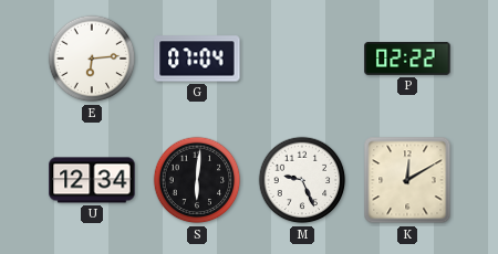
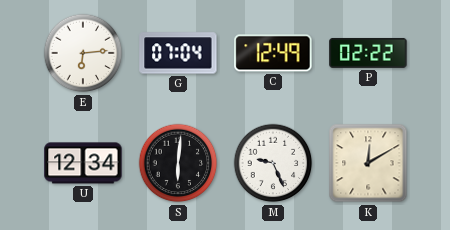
C: none -> 12:49
